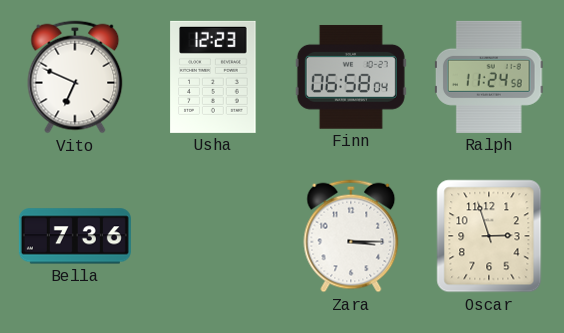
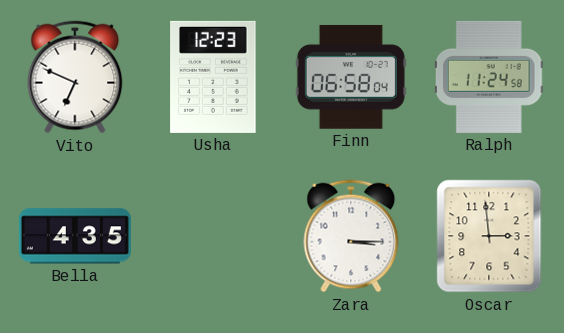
Bella: 7:36 -> 4:35
Oscar: 2:57 -> 2:59
